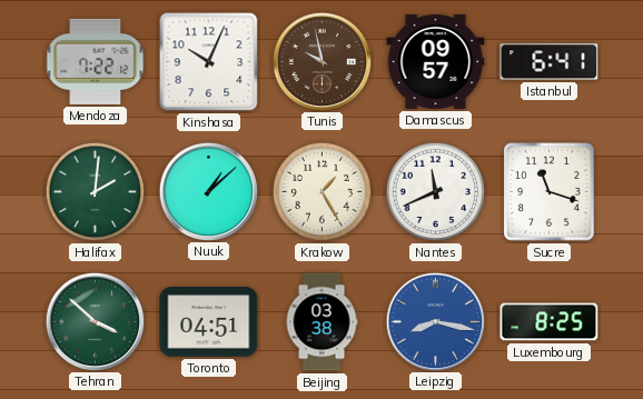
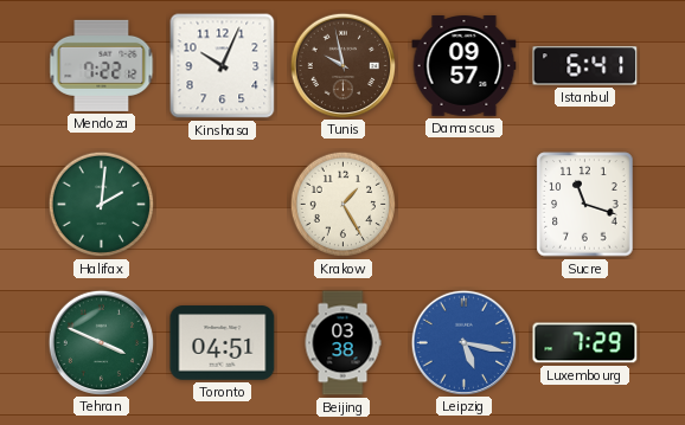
Nuuk: 1:08 -> none
Nantes: 11:41 -> none
Tehran: 3:52 -> 3:49
Leipzig: 8:17 -> 5:17
Luxembourg: 8:25 -> 7:29
